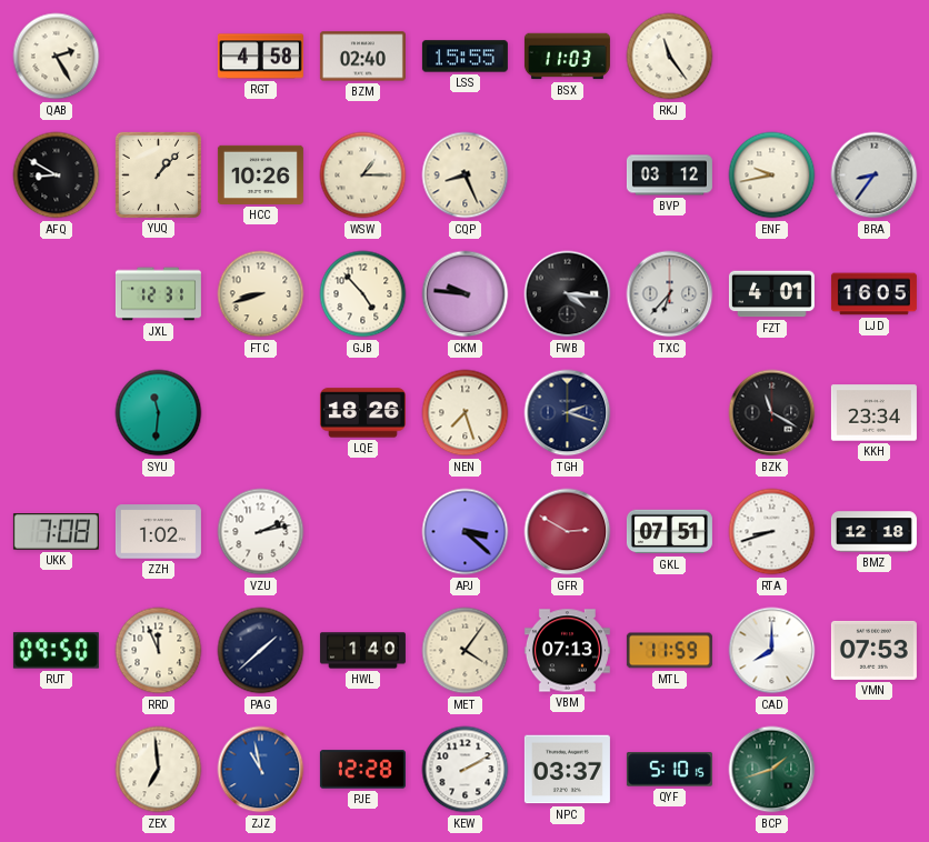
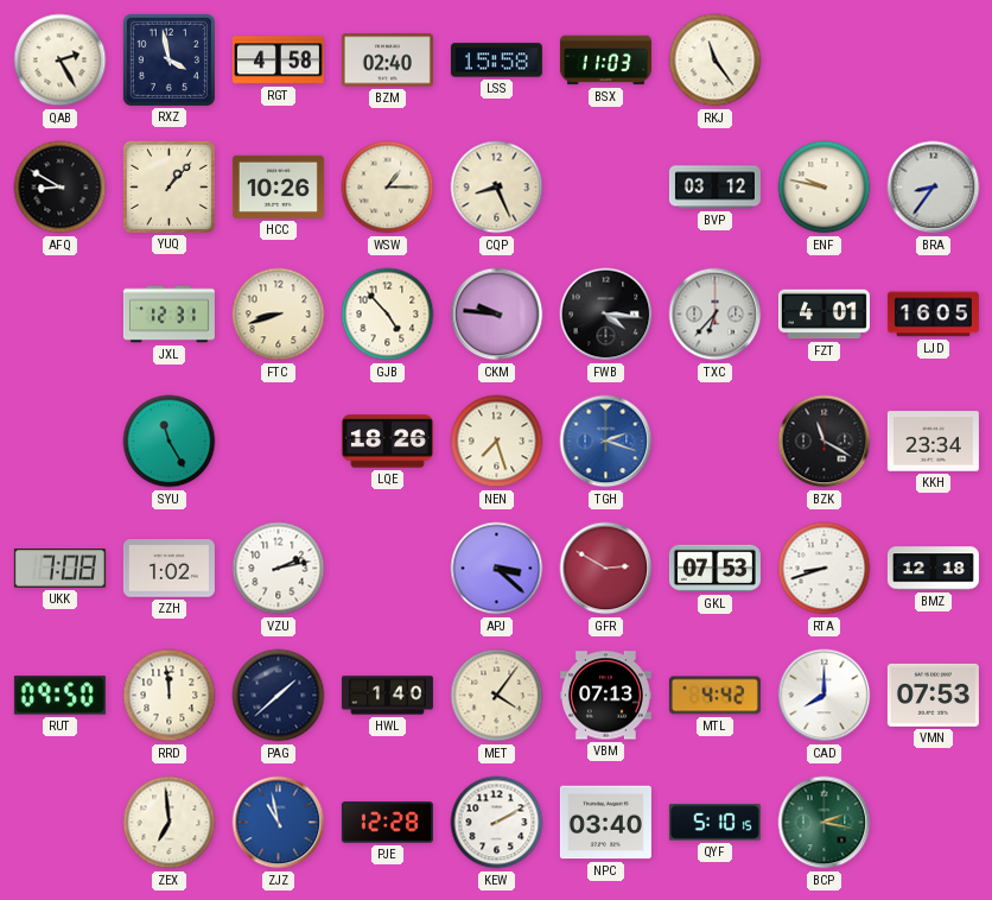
RXZ: none -> 3:58
LSS: 15:55 -> 15:58
ENF: 9:43 -> 9:47
SYU: 11:31 -> 11:25
TGH dial: navy -> blue
GKL: 07:51 -> 07:53
RRD: 11:56 -> 11:59
MTL: 11:59 -> 4:42
NPC: 03:37 -> 03:40
BCP: 1:42 -> 2:17
